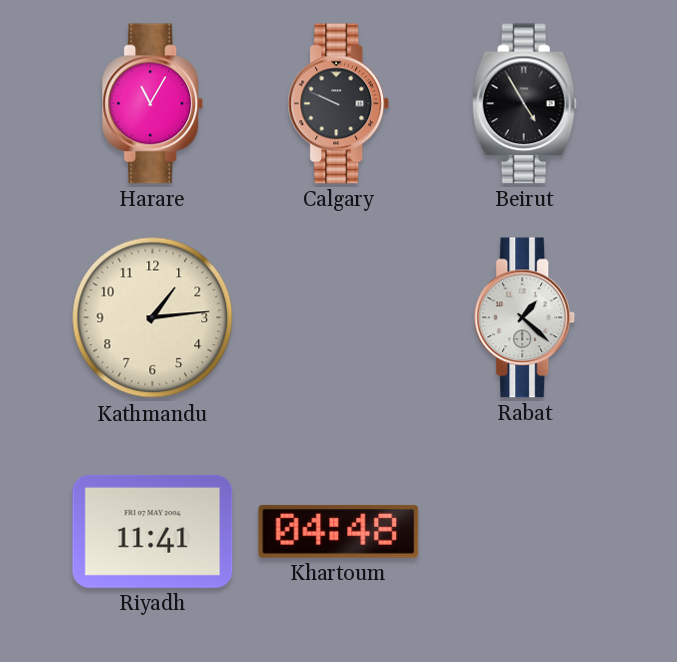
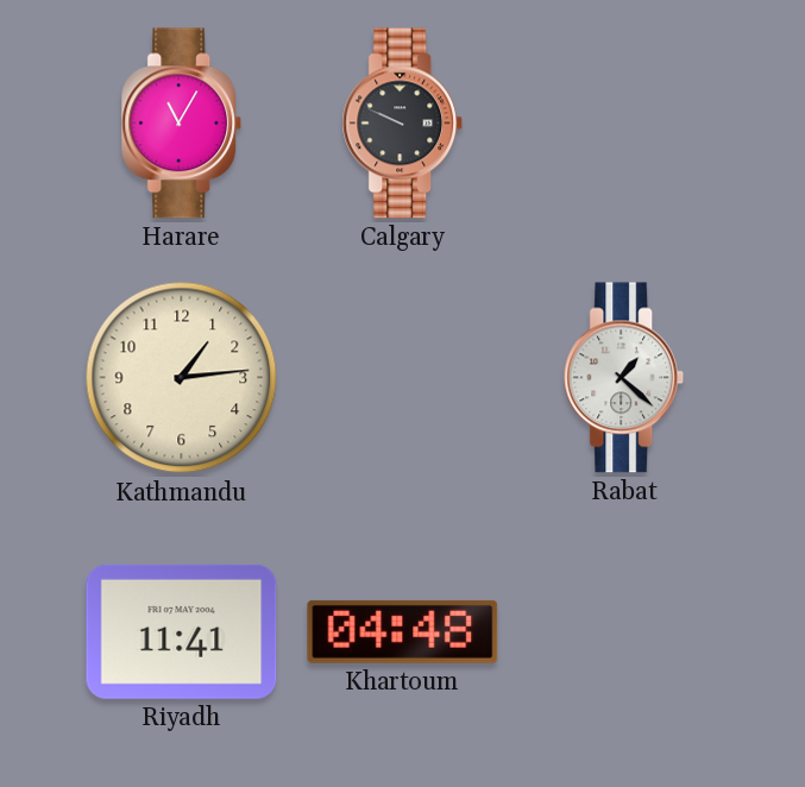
Beirut: 4:55 -> none
